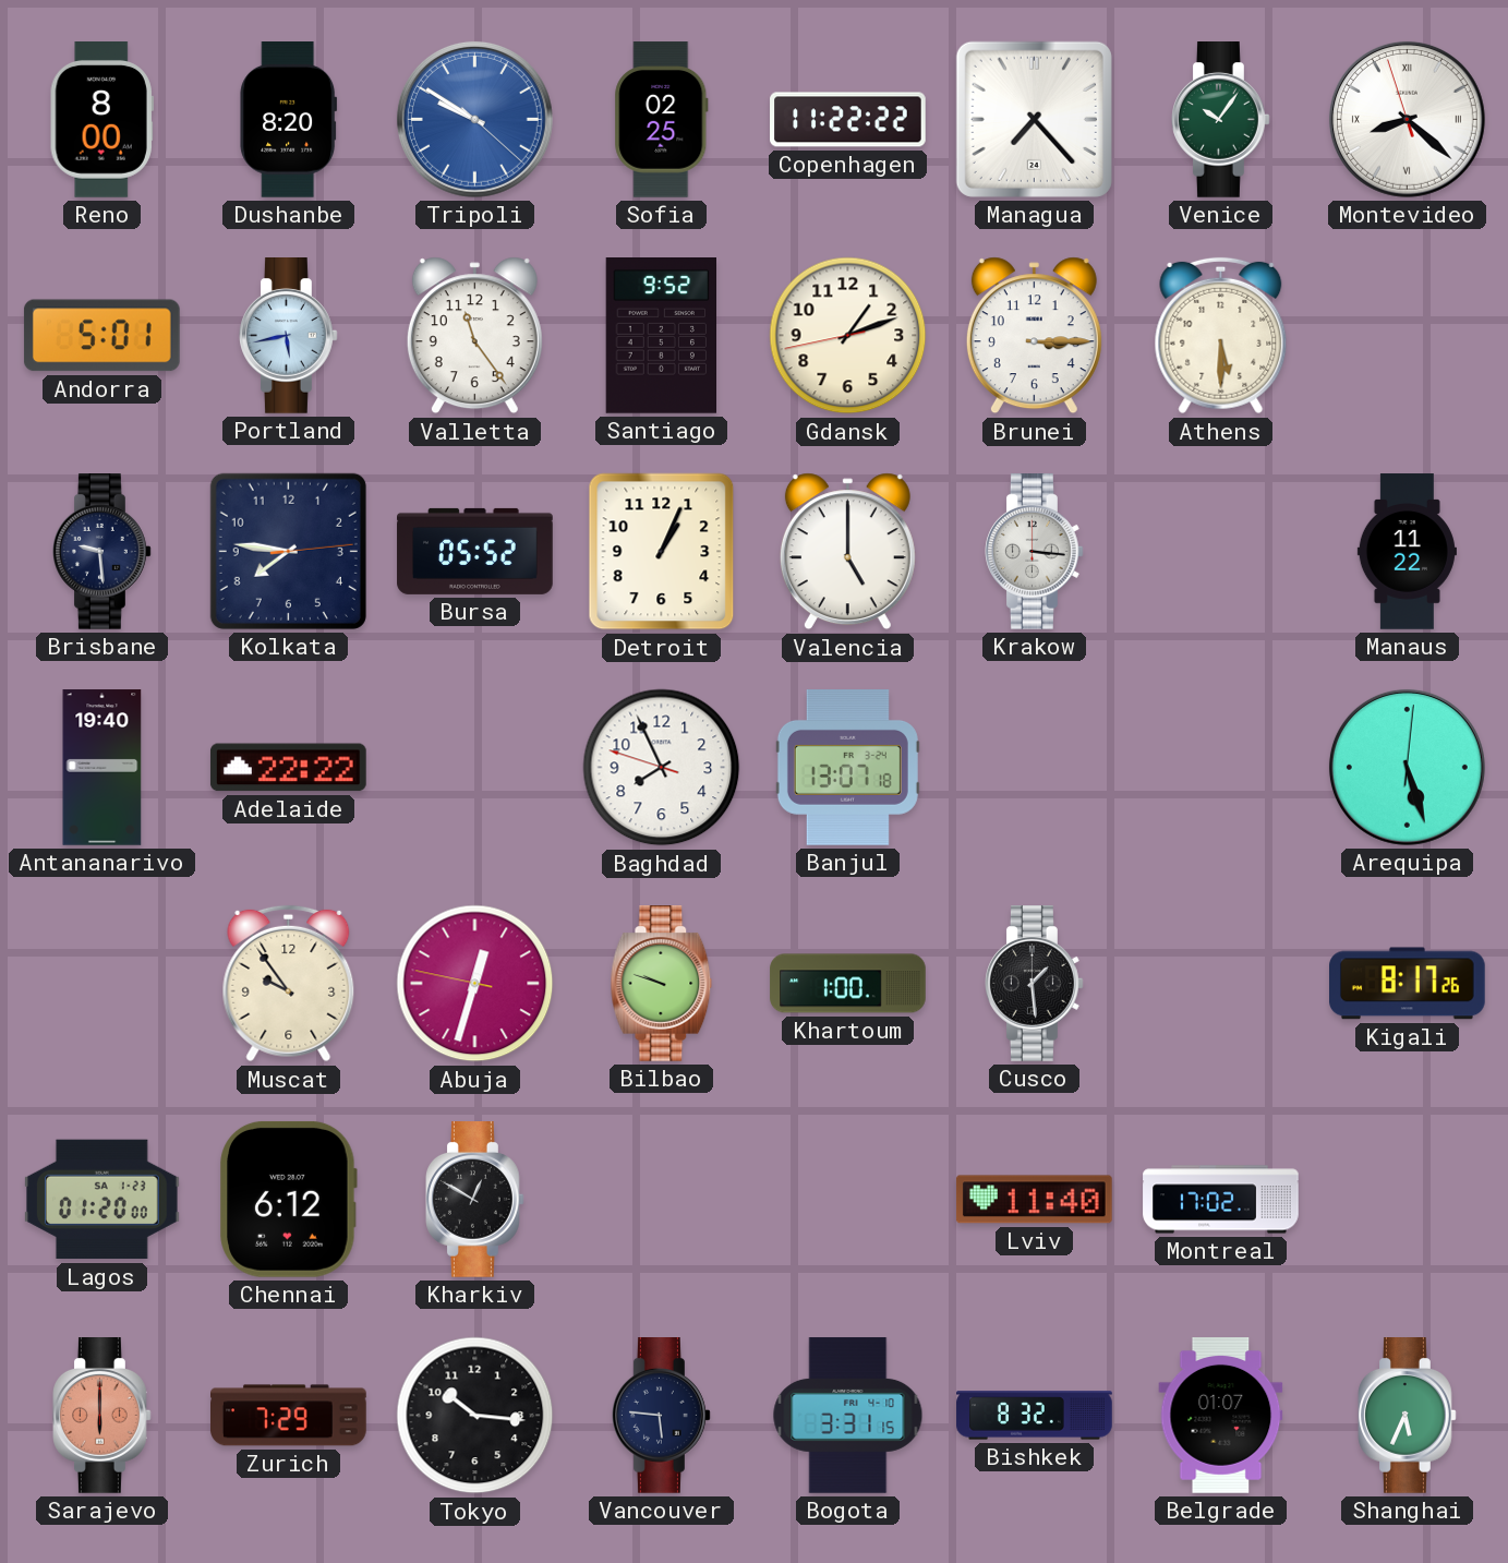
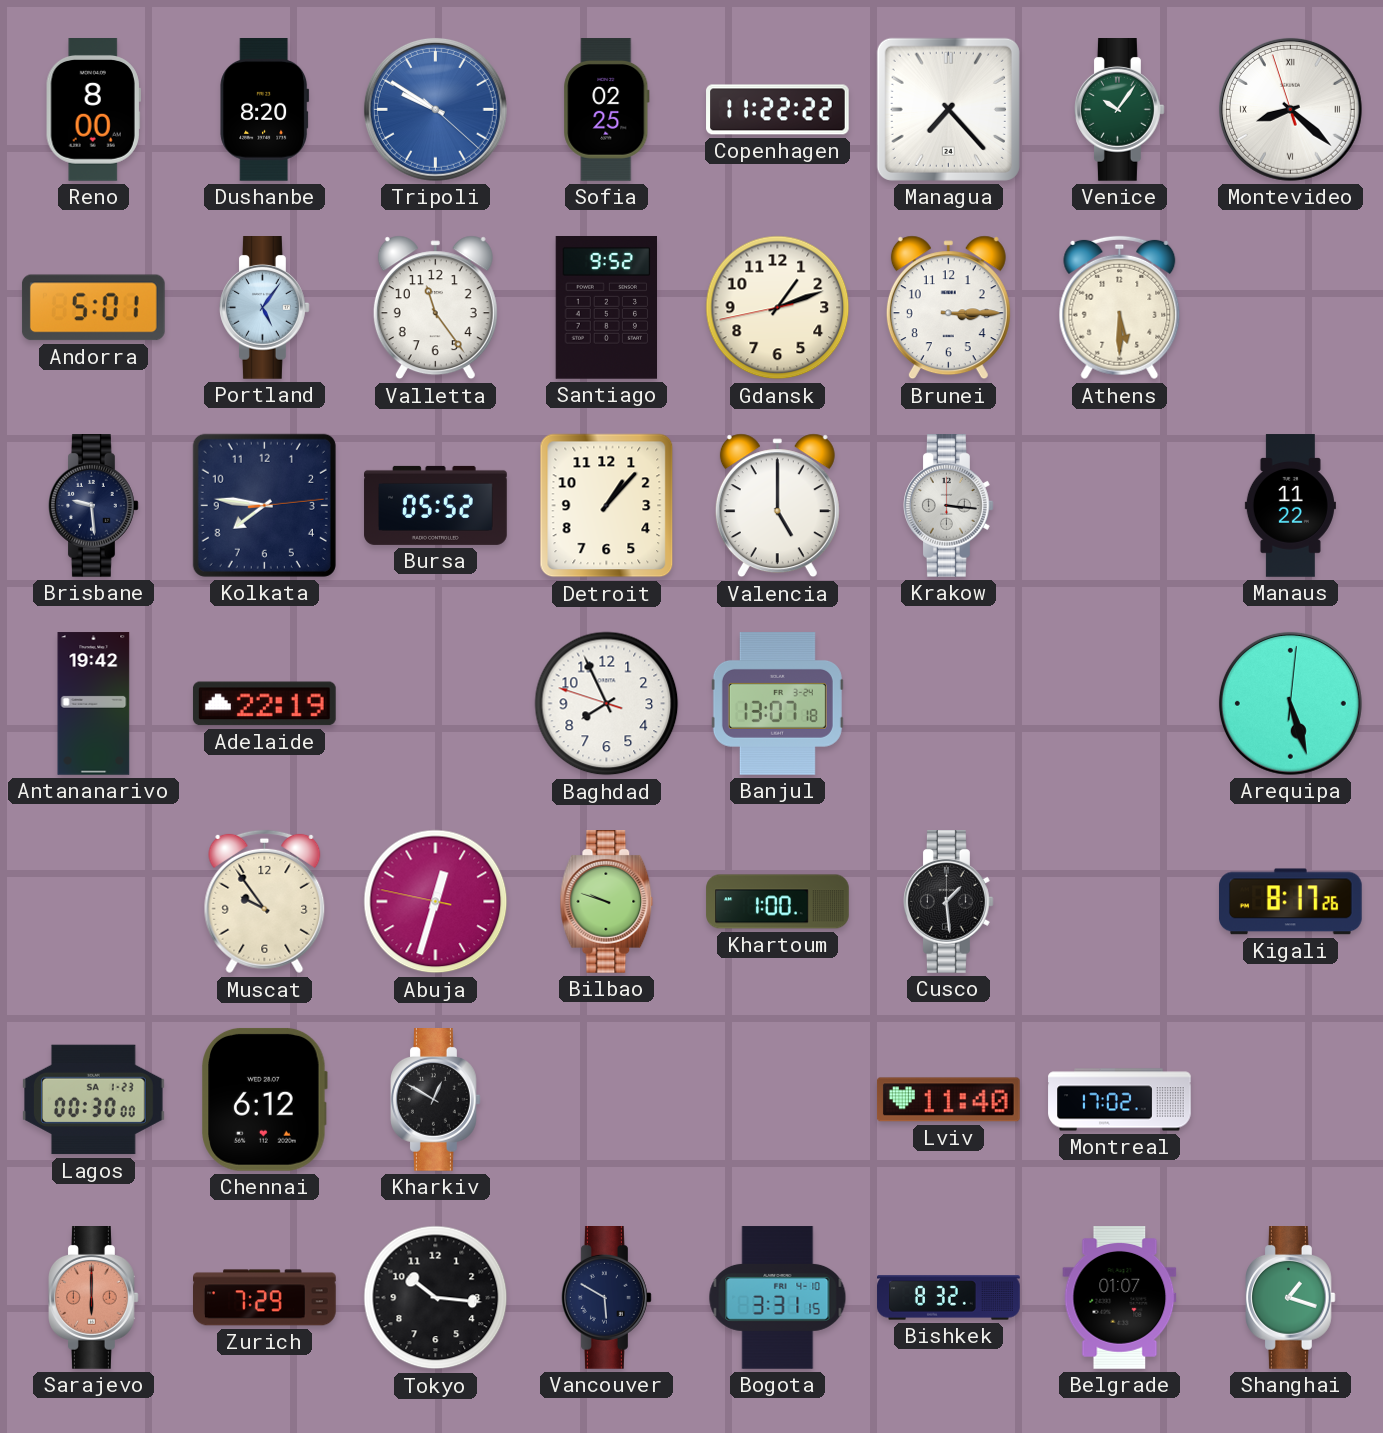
Portland: 5:43 -> 5:06
Detroit: 1:04 -> 1:07
Antananarivo: 19:40 -> 19:42
Adelaide: 22:22 -> 22:19
Lagos: 01:20 -> 00:30
Vancouver: 5:46 -> 5:50
Shanghai: 5:34 -> 1:18
